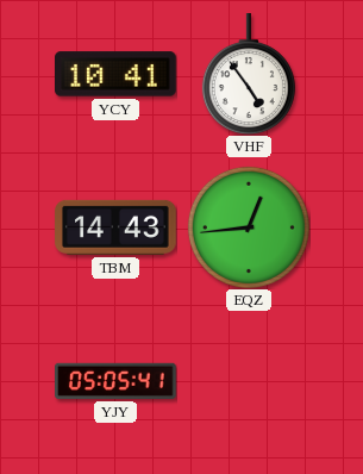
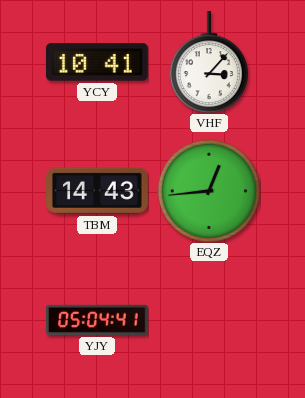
VHF: 4:54 -> 3:07
YJY: 05:05 -> 05:04
